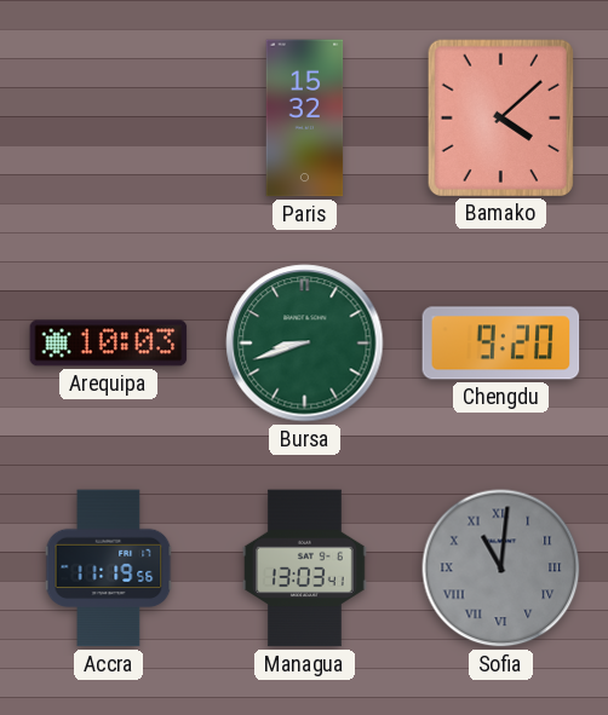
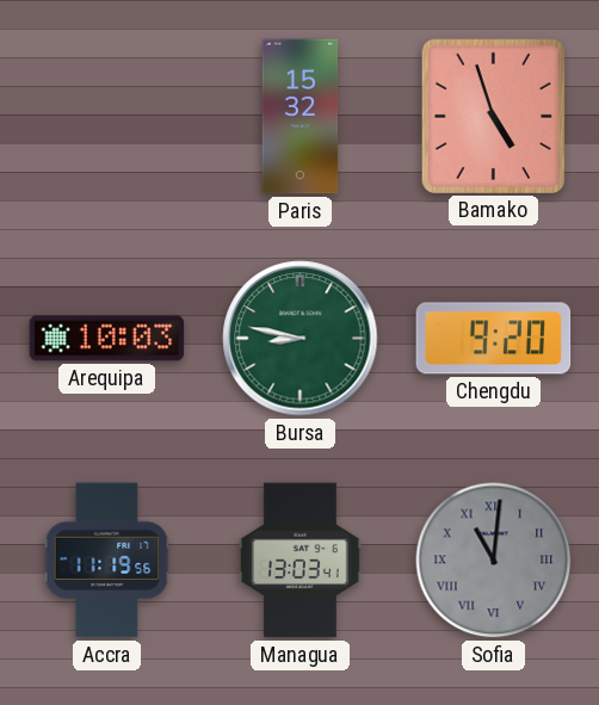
Bamako: 4:08 -> 4:57
Bursa: 8:42 -> 8:47
